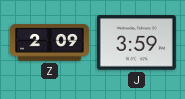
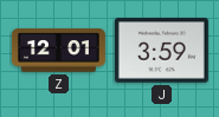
Z: 2:09 -> 12:01
